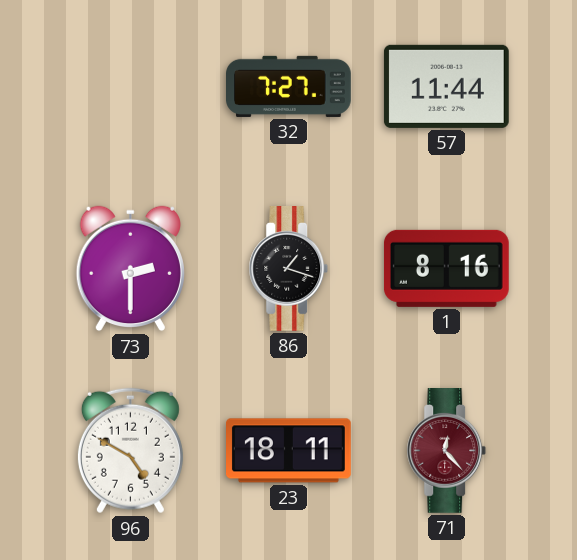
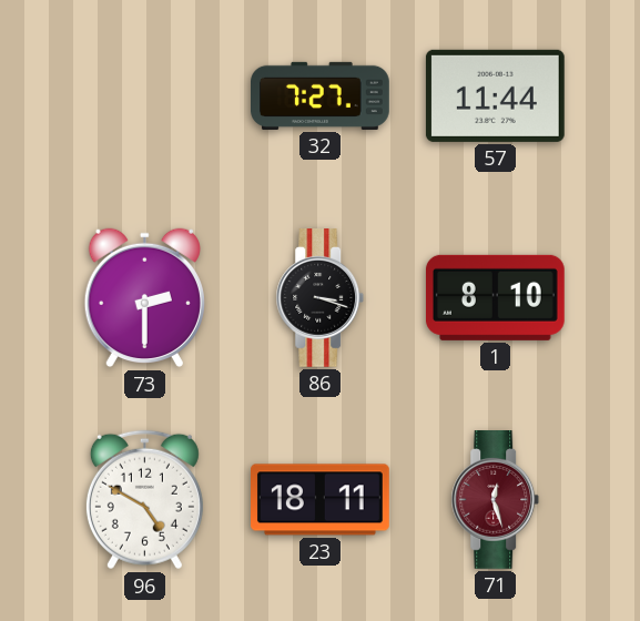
86: 1:18 -> 3:18
1: 8:16 -> 8:10
71: 12:23 -> 12:27
